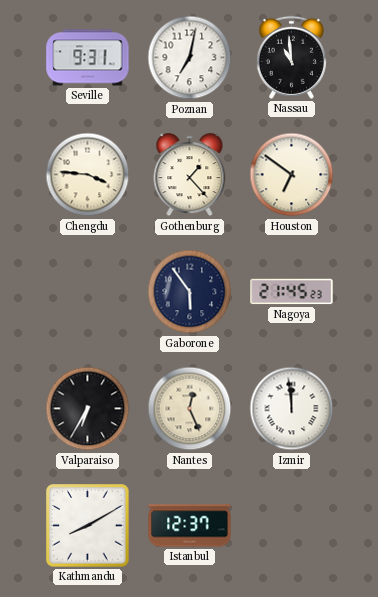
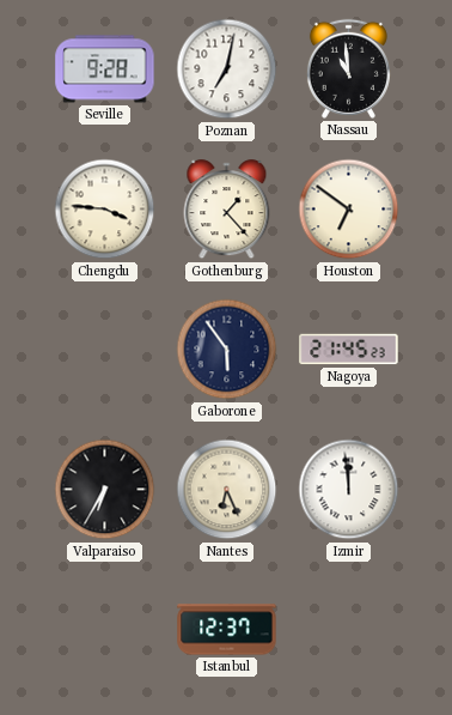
Seville: 9:31 -> 9:28
Nantes: 12:26 -> 6:26
Kathmandu: 8:10 -> none
